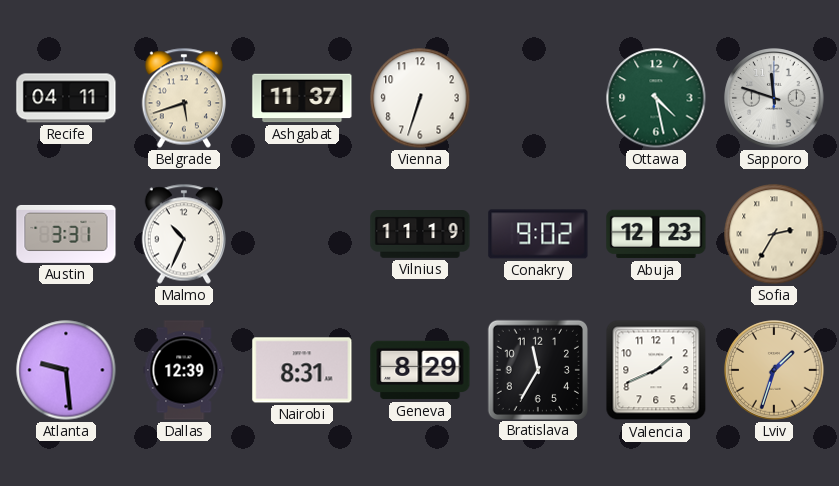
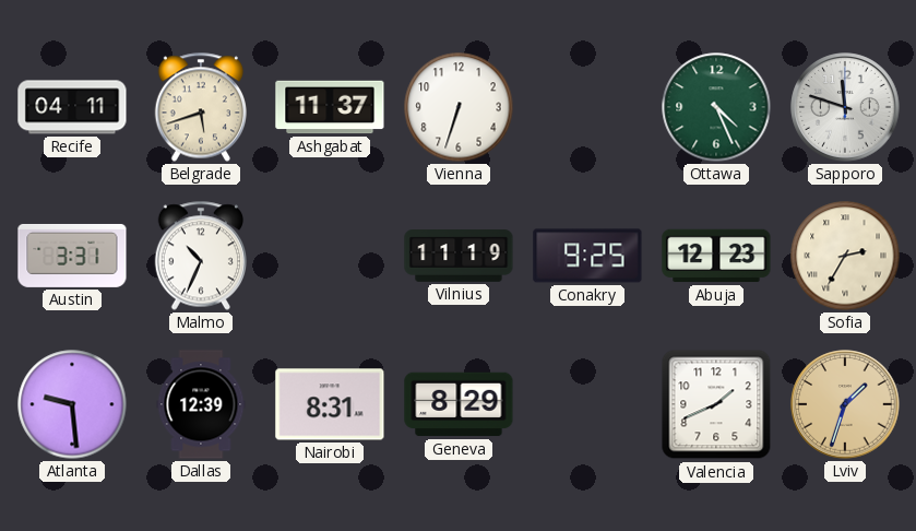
Ottawa: 4:28 -> 4:26
Conakry: 9:02 -> 9:25
Bratislava: 11:35 -> none
